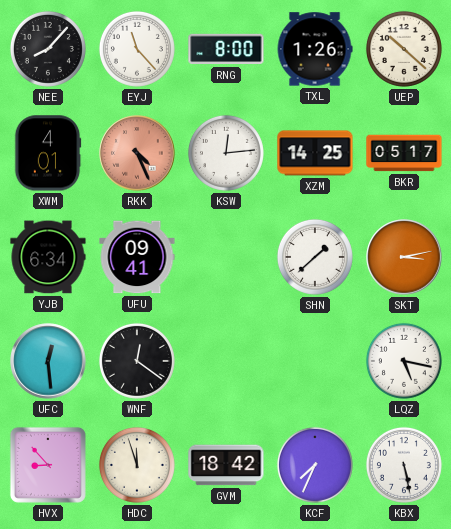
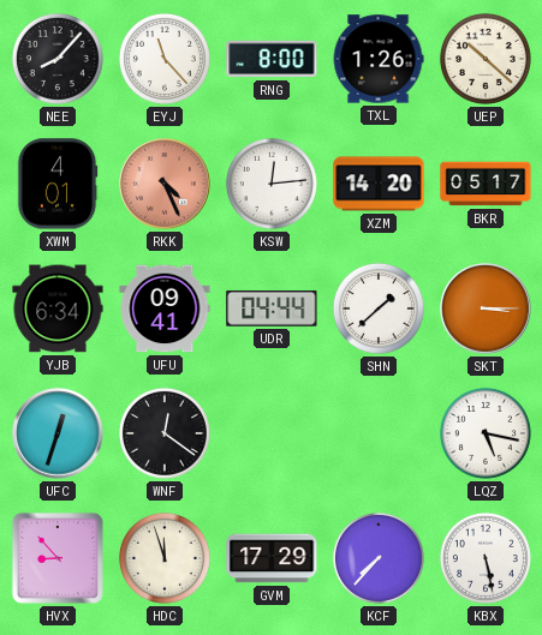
XZM: 14:25 -> 14:20
UDR: none -> 04:44
SKT: 3:13 -> 3:15
UFC: 12:29 -> 12:33
GVM: 18:42 -> 17:29
KCF: 7:34 -> 7:37
